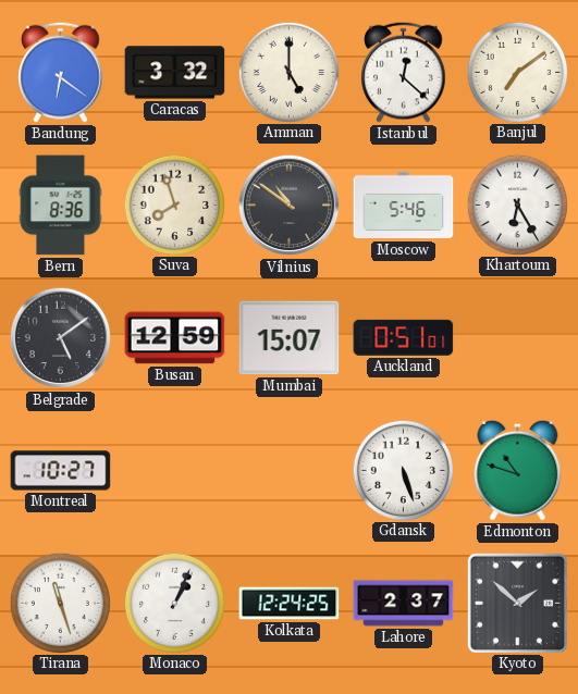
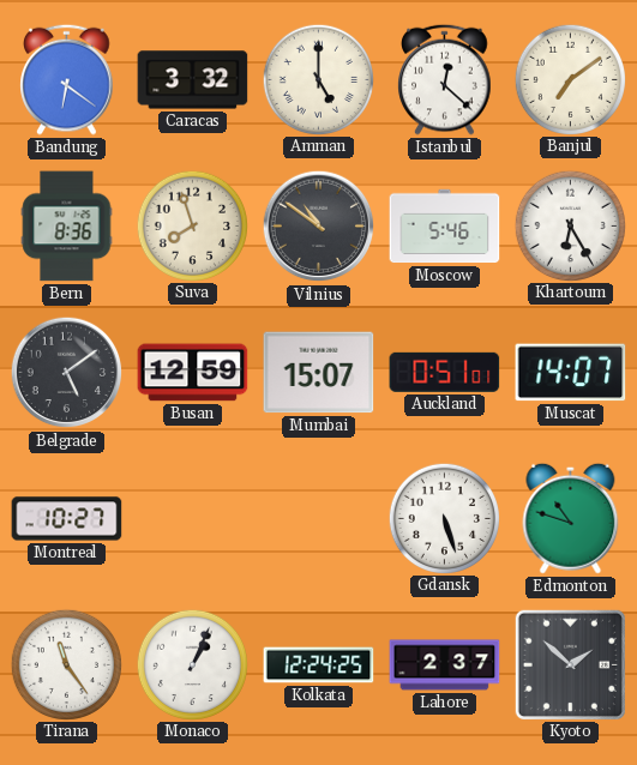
Muscat: none -> 14:07
Tirana: 11:27 -> 11:24
